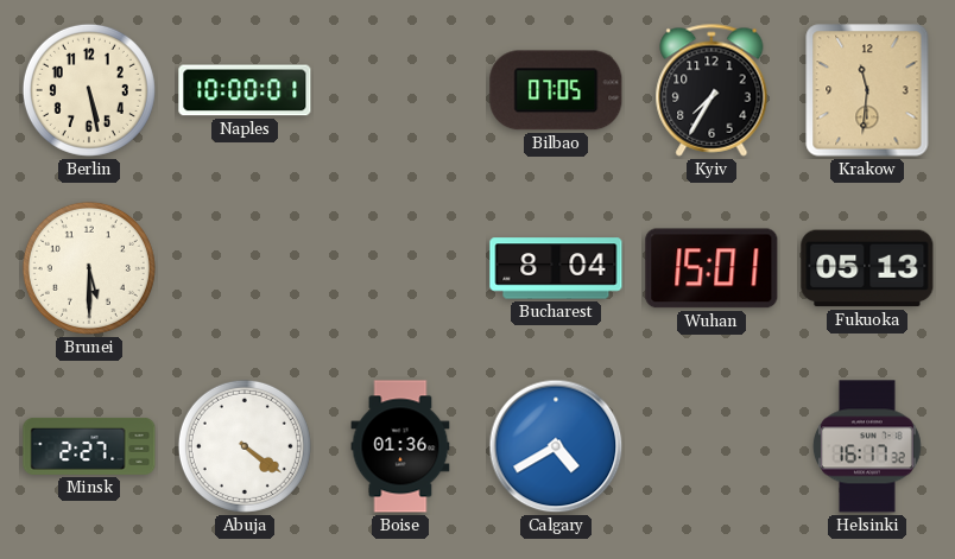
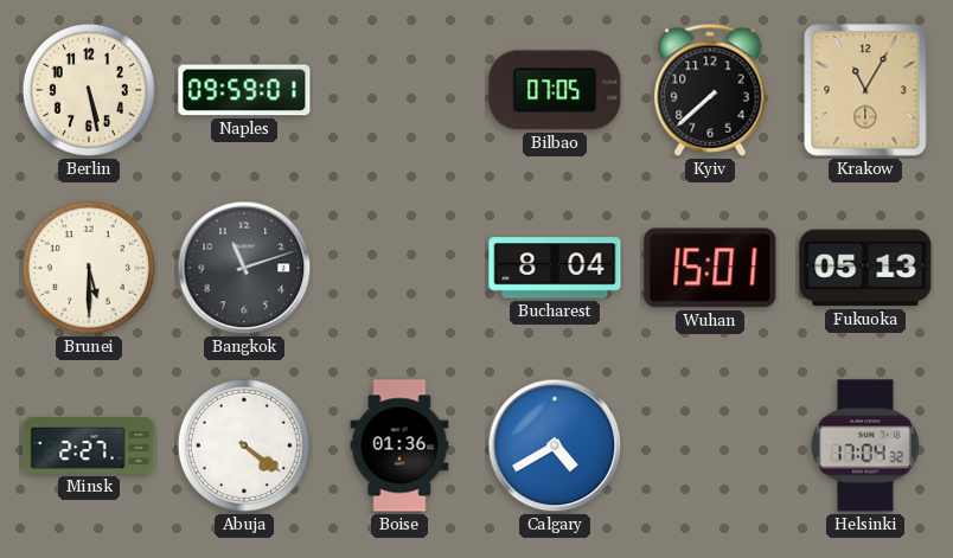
Naples: 10:00 -> 09:59
Kyiv: 7:35 -> 7:38
Krakow: 11:31 -> 11:05
Bangkok: none -> 11:12
Helsinki: 16:17 -> 17:04
